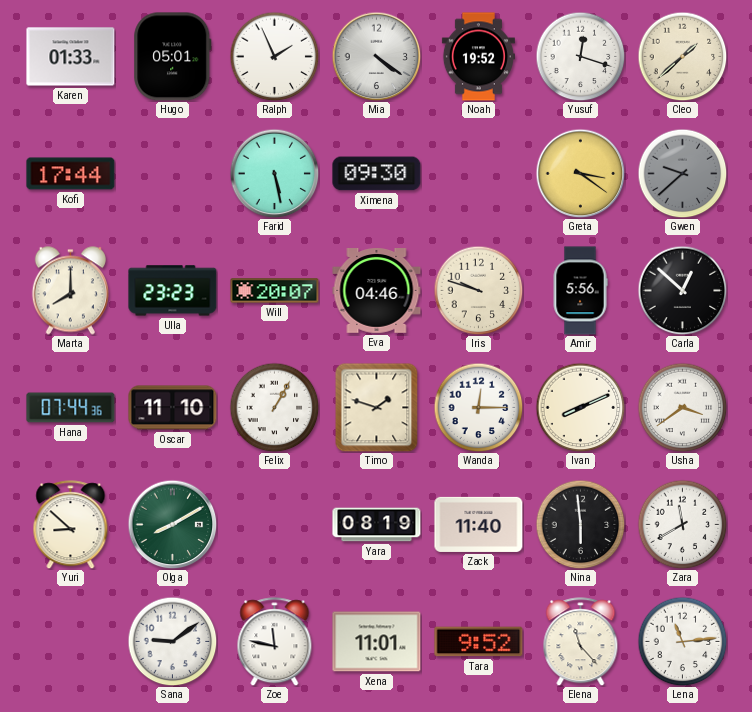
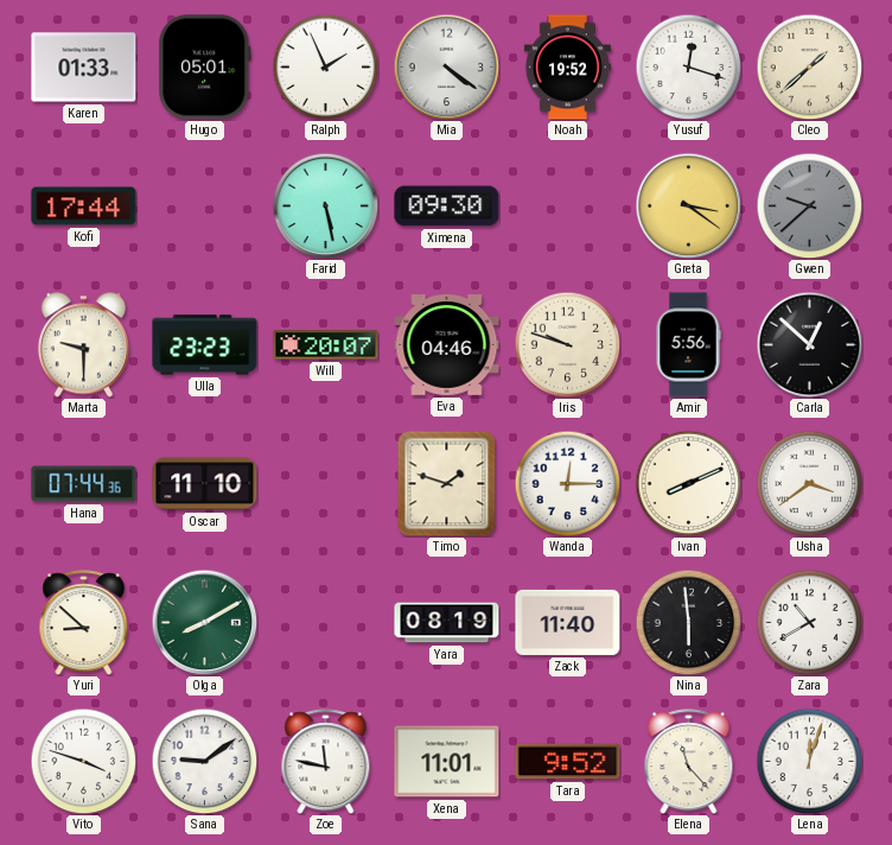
Marta: 8:00 -> 9:30
Felix: 1:05 -> none
Zara: 11:40 -> 10:40
Vito: none -> 3:48
Lena: 11:14 -> 12:03
